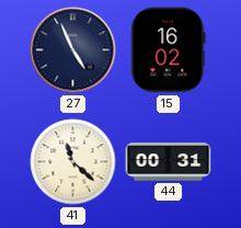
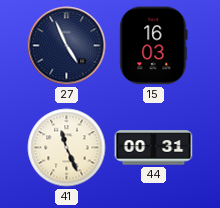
15: 16:02 -> 16:03
41: 11:22 -> 11:26
